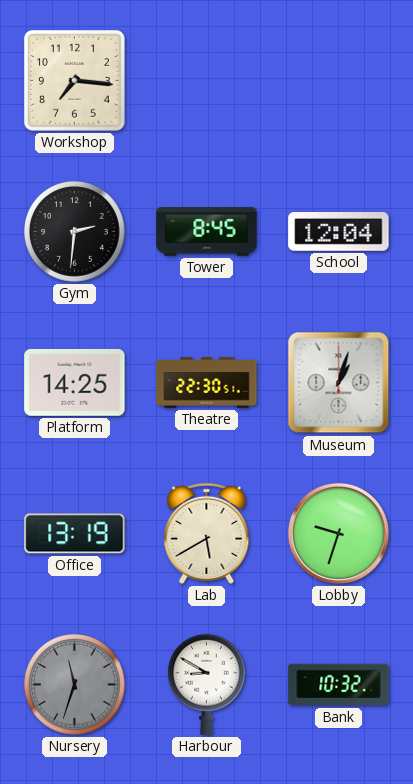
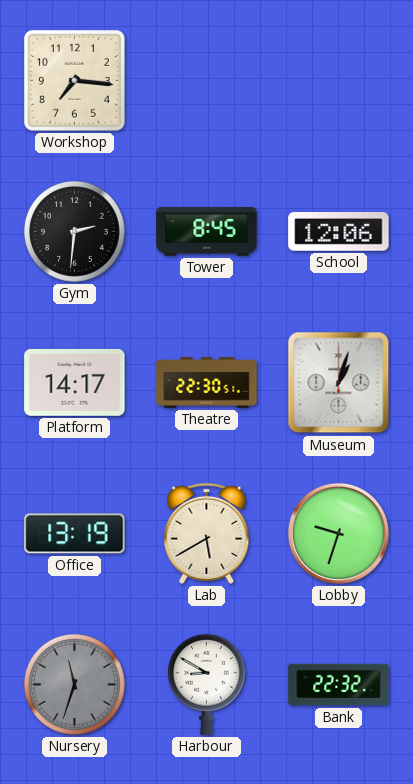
School: 12:04 -> 12:06
Platform: 14:25 -> 14:17
Bank: 10:32 -> 22:32
